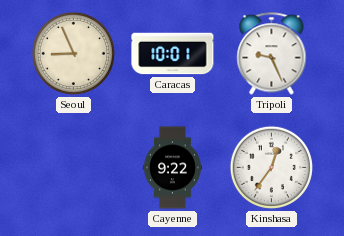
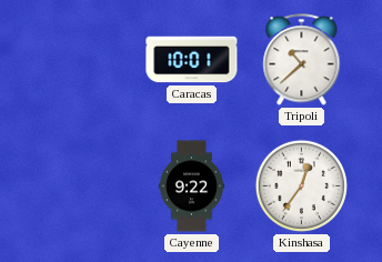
Seoul: 8:56 -> none
Tripoli: 9:26 -> 10:38
